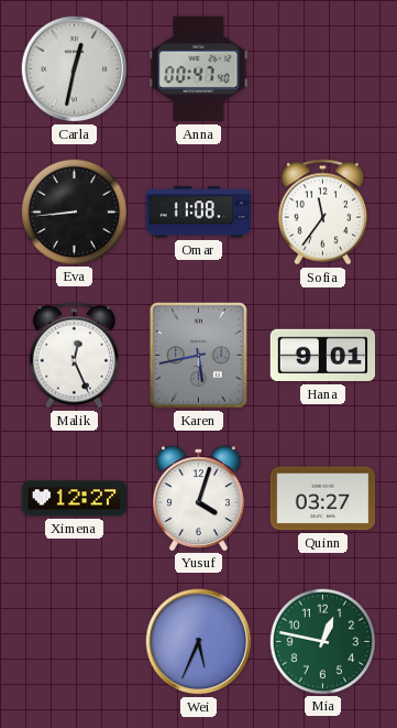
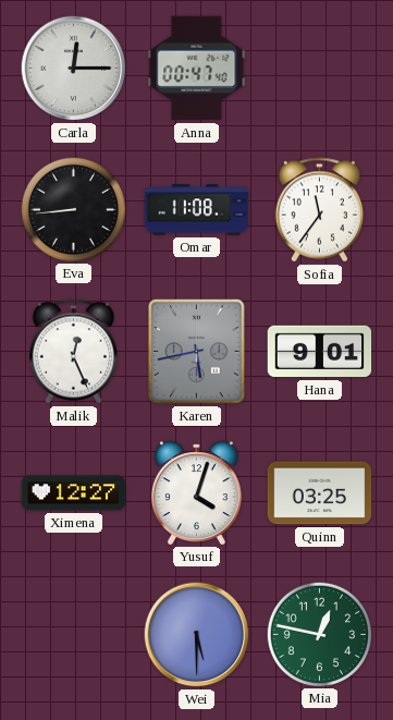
Carla: 12:32 -> 12:15
Quinn: 03:27 -> 03:25
Wei: 5:34 -> 5:30
